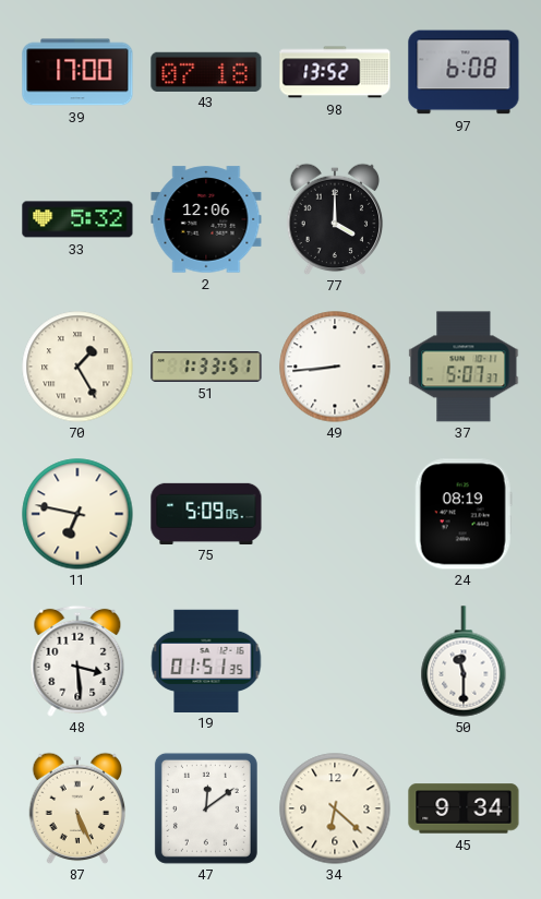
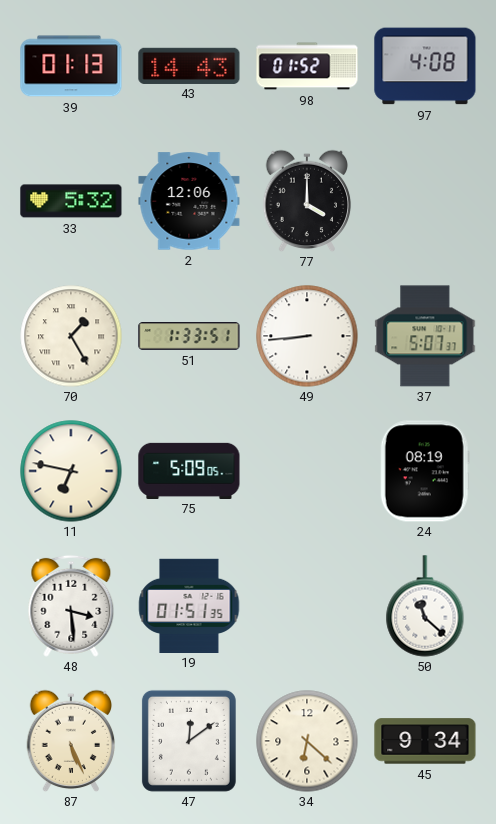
39: 17:00 -> 01:13
43: 07:18 -> 14:43
98: 13:52 -> 01:52
97: 6:08 -> 4:08
50: 11:30 -> 11:22
